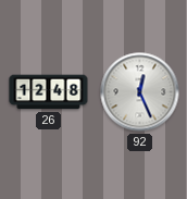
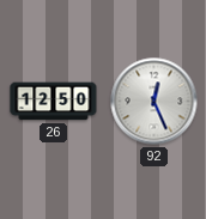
26: 12:48 -> 12:50
